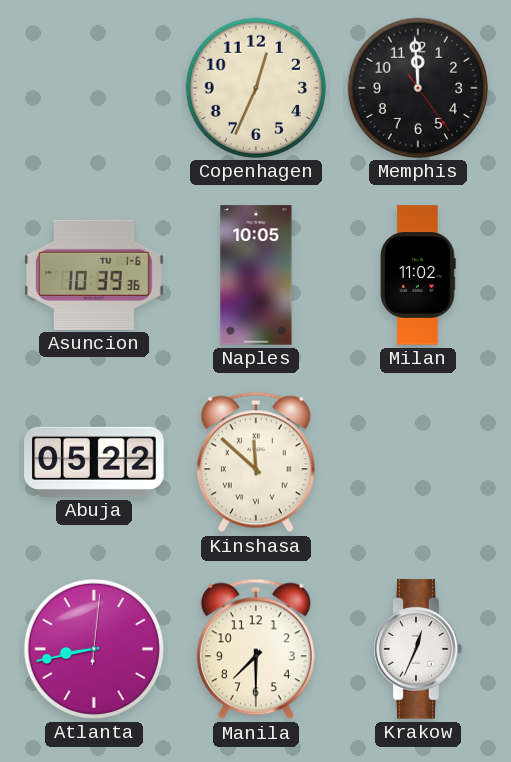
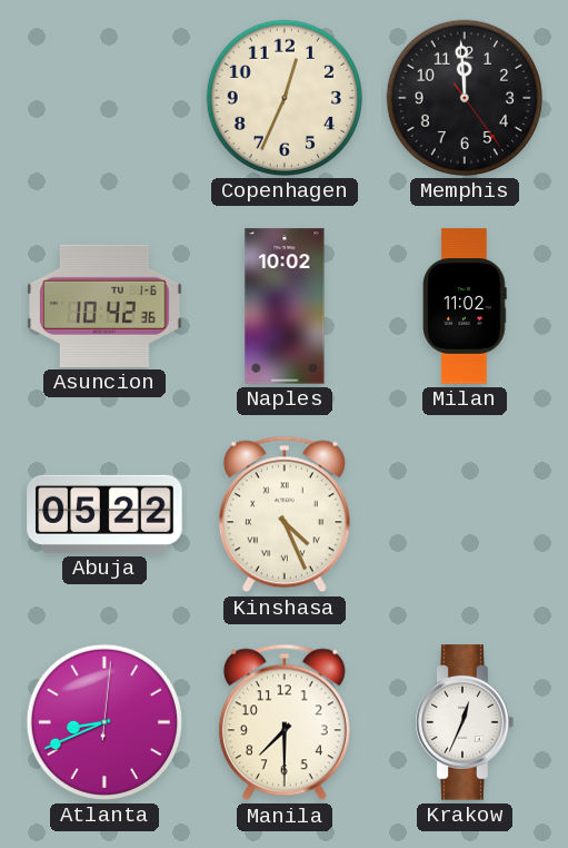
Asuncion: 10:39 -> 10:42
Naples: 10:05 -> 10:02
Kinshasa: 11:52 -> 4:26
Atlanta: 8:43 -> 8:41
